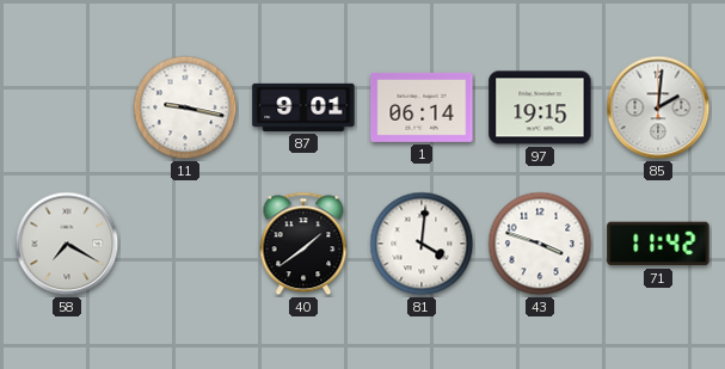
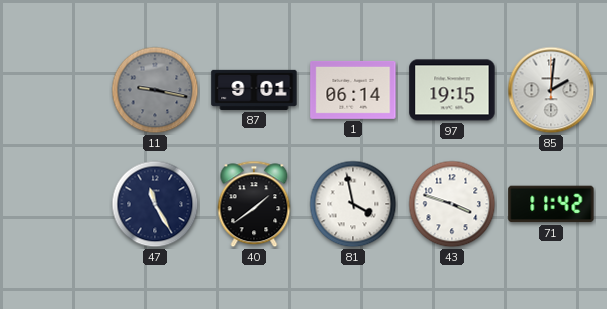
11 dial: white -> grey
58: 7:20 -> none
47: none -> 11:25
81: 4:01 -> 3:58
